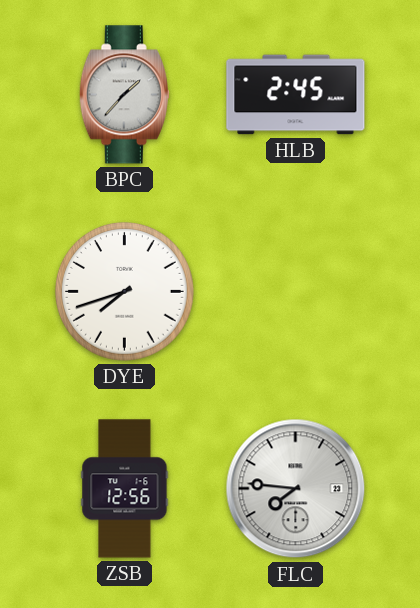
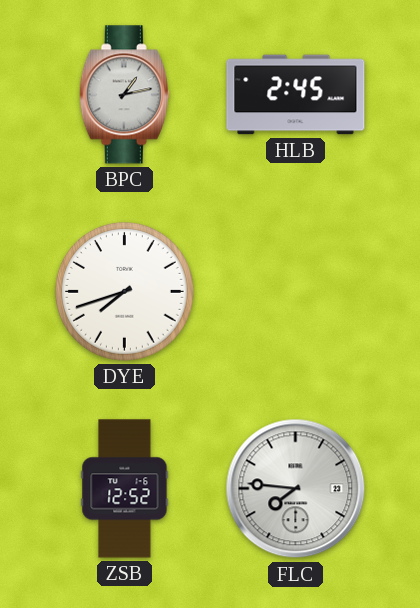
BPC: 1:37 -> 1:13
ZSB: 12:56 -> 12:52
